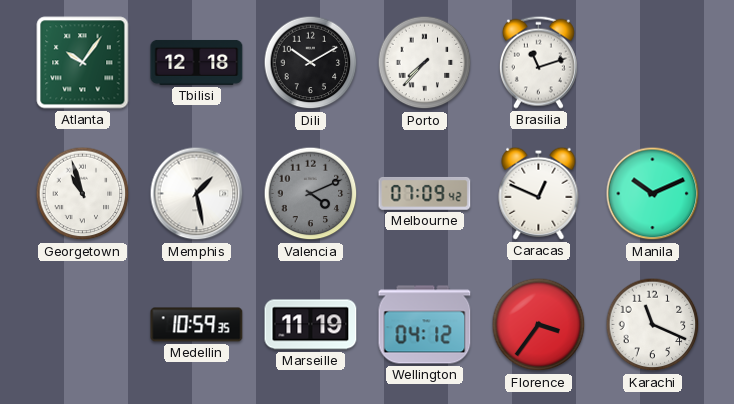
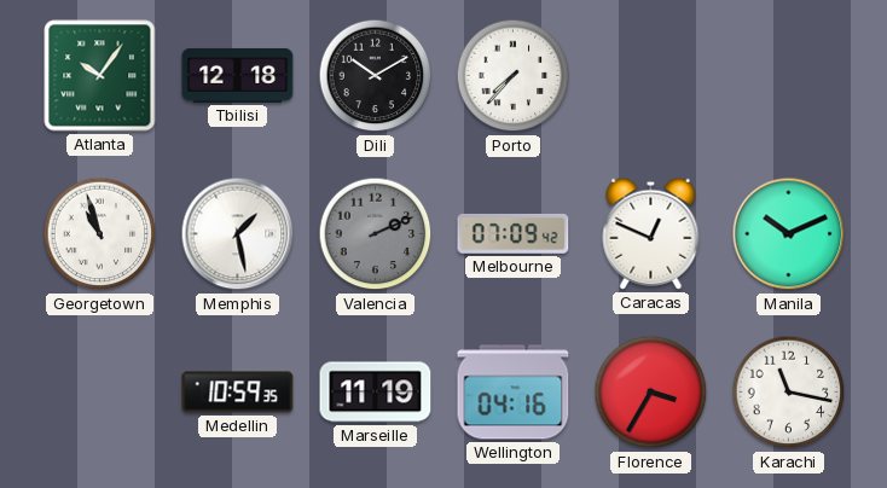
Brasilia: 11:12 -> none
Valencia: 4:11 -> 2:11
Wellington: 04:12 -> 04:16
Florence: 3:36 -> 3:35
Karachi: 11:19 -> 11:17
